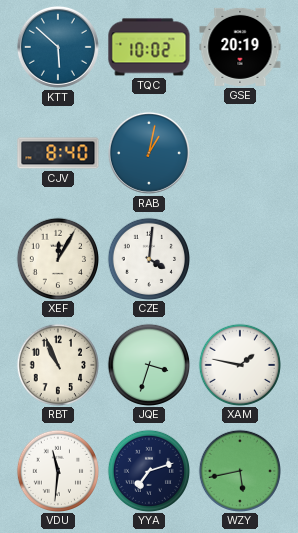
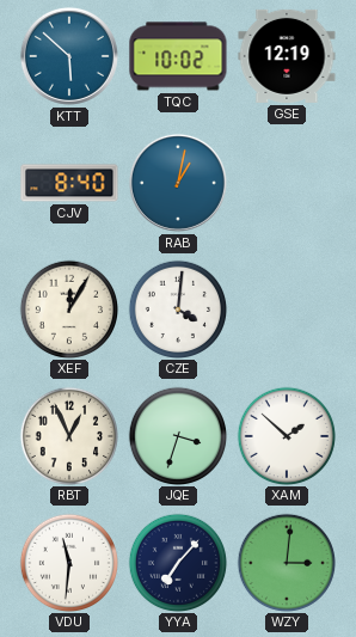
GSE: 20:19 -> 12:19
RBT: 10:56 -> 12:56
XAM: 1:47 -> 1:52
YYA: 7:12 -> 7:07
WZY: 5:43 -> 3:01
